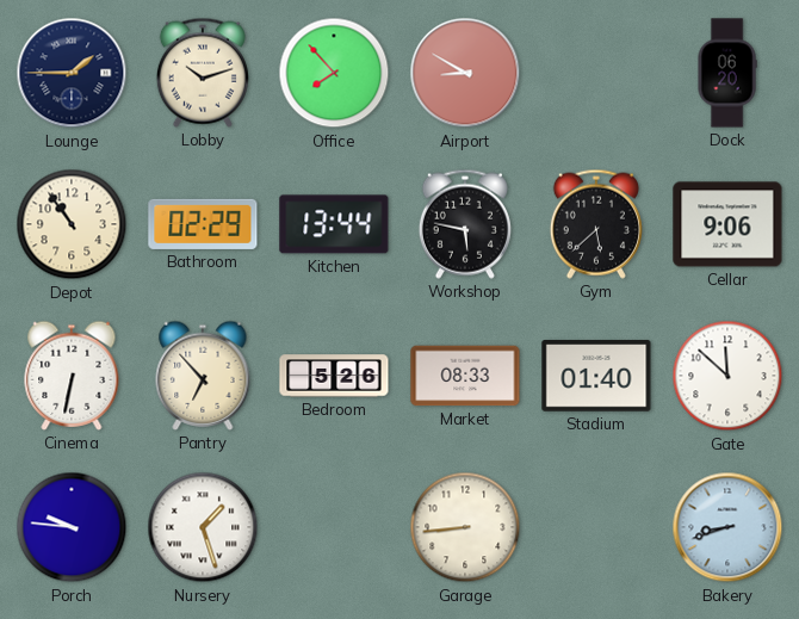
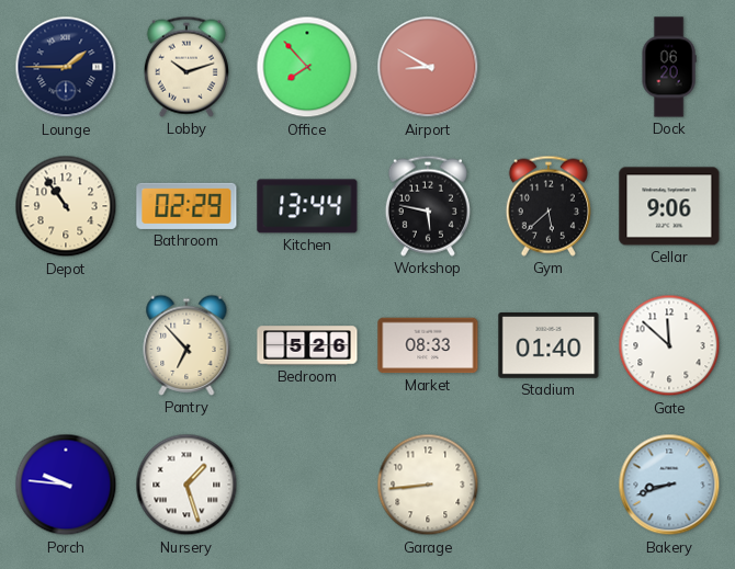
Cinema: 6:32 -> none
